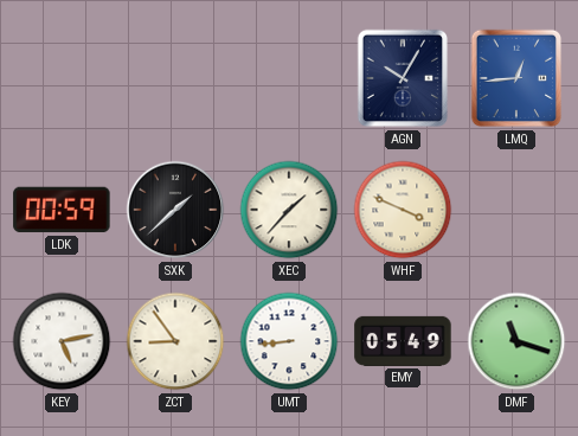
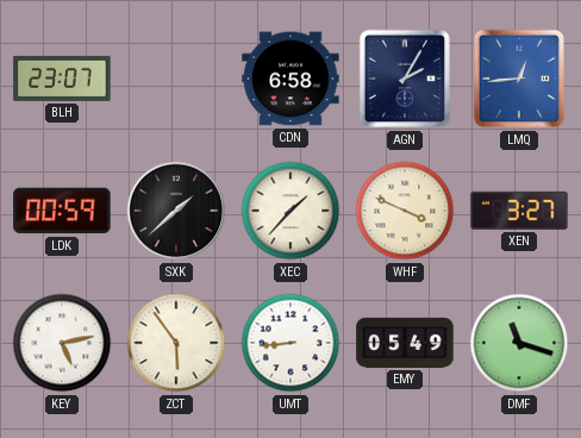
BLH: none -> 23:07
CDN: none -> 6:58
AGN: 10:05 -> 2:05
XEN: none -> 3:27
ZCT: 8:54 -> 5:54
